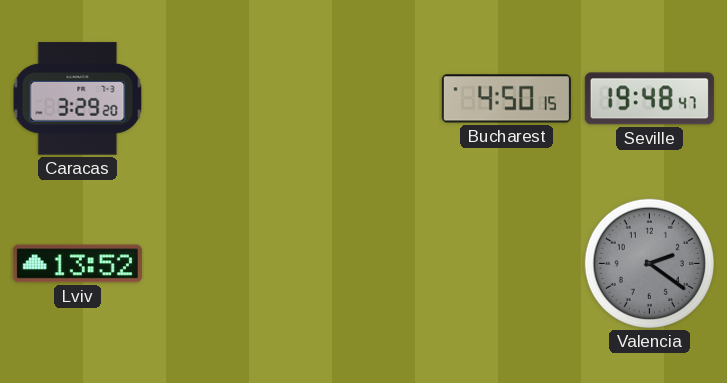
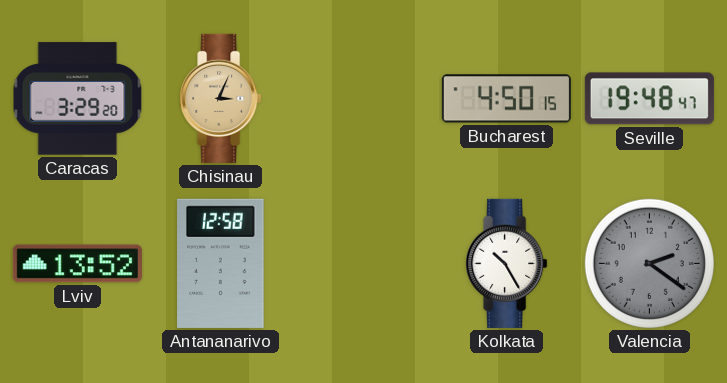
Chisinau: none -> 3:04
Antananarivo: none -> 12:58
Kolkata: none -> 10:25
